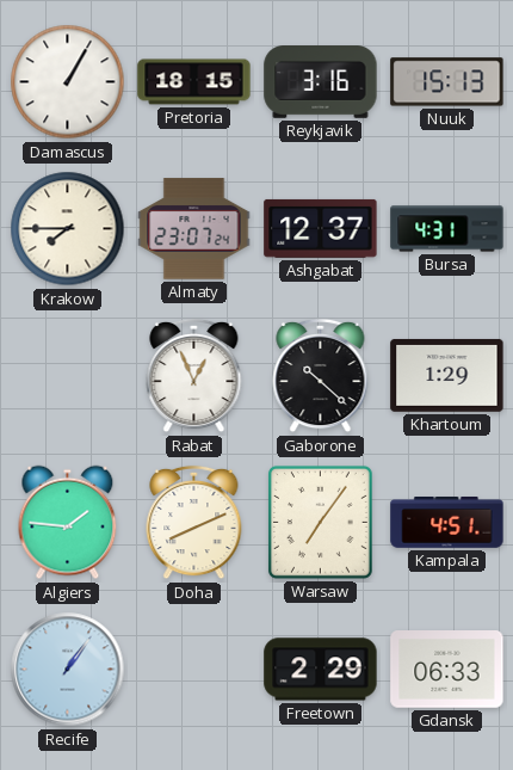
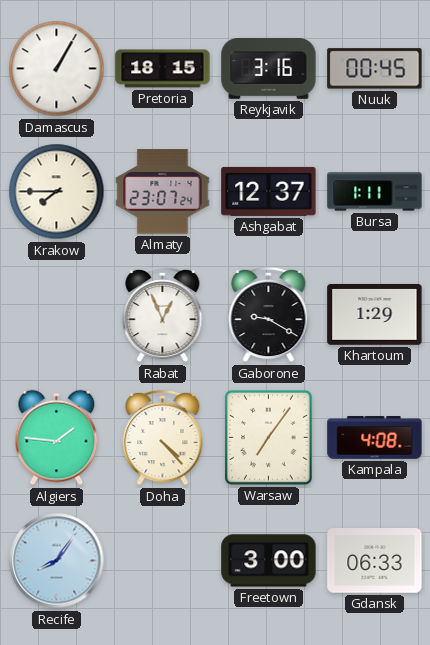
Nuuk: 15:13 -> 00:45
Bursa: 4:31 -> 1:11
Gaborone: 10:22 -> 9:20
Doha: 8:11 -> 4:23
Kampala: 4:51 -> 4:08
Recife: 1:06 -> 8:06
Freetown: 2:29 -> 3:00
